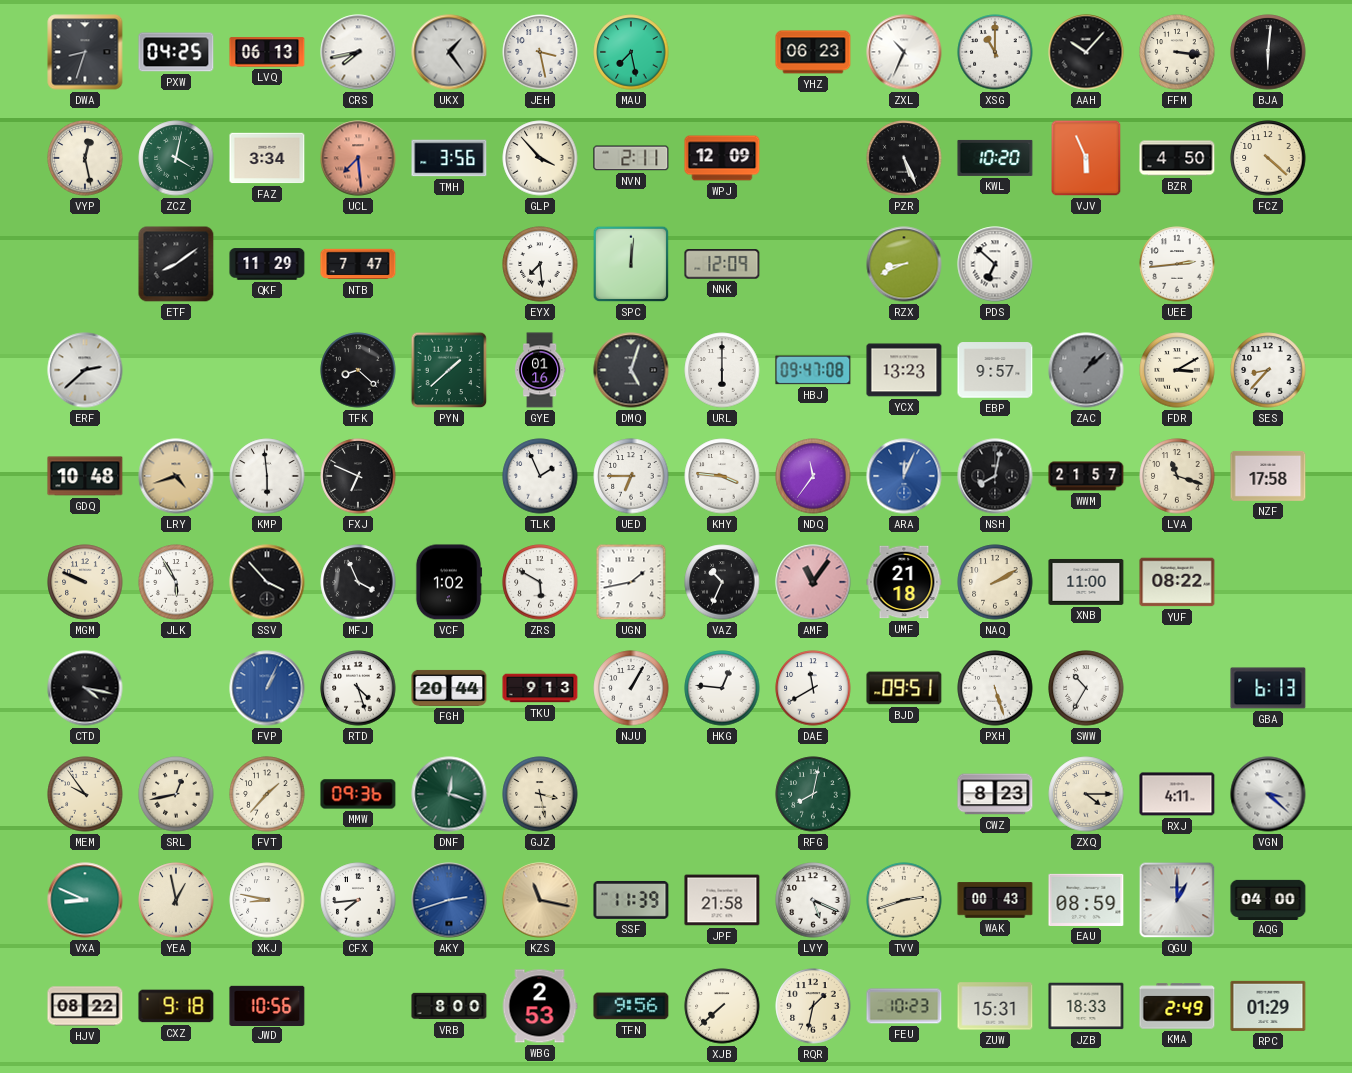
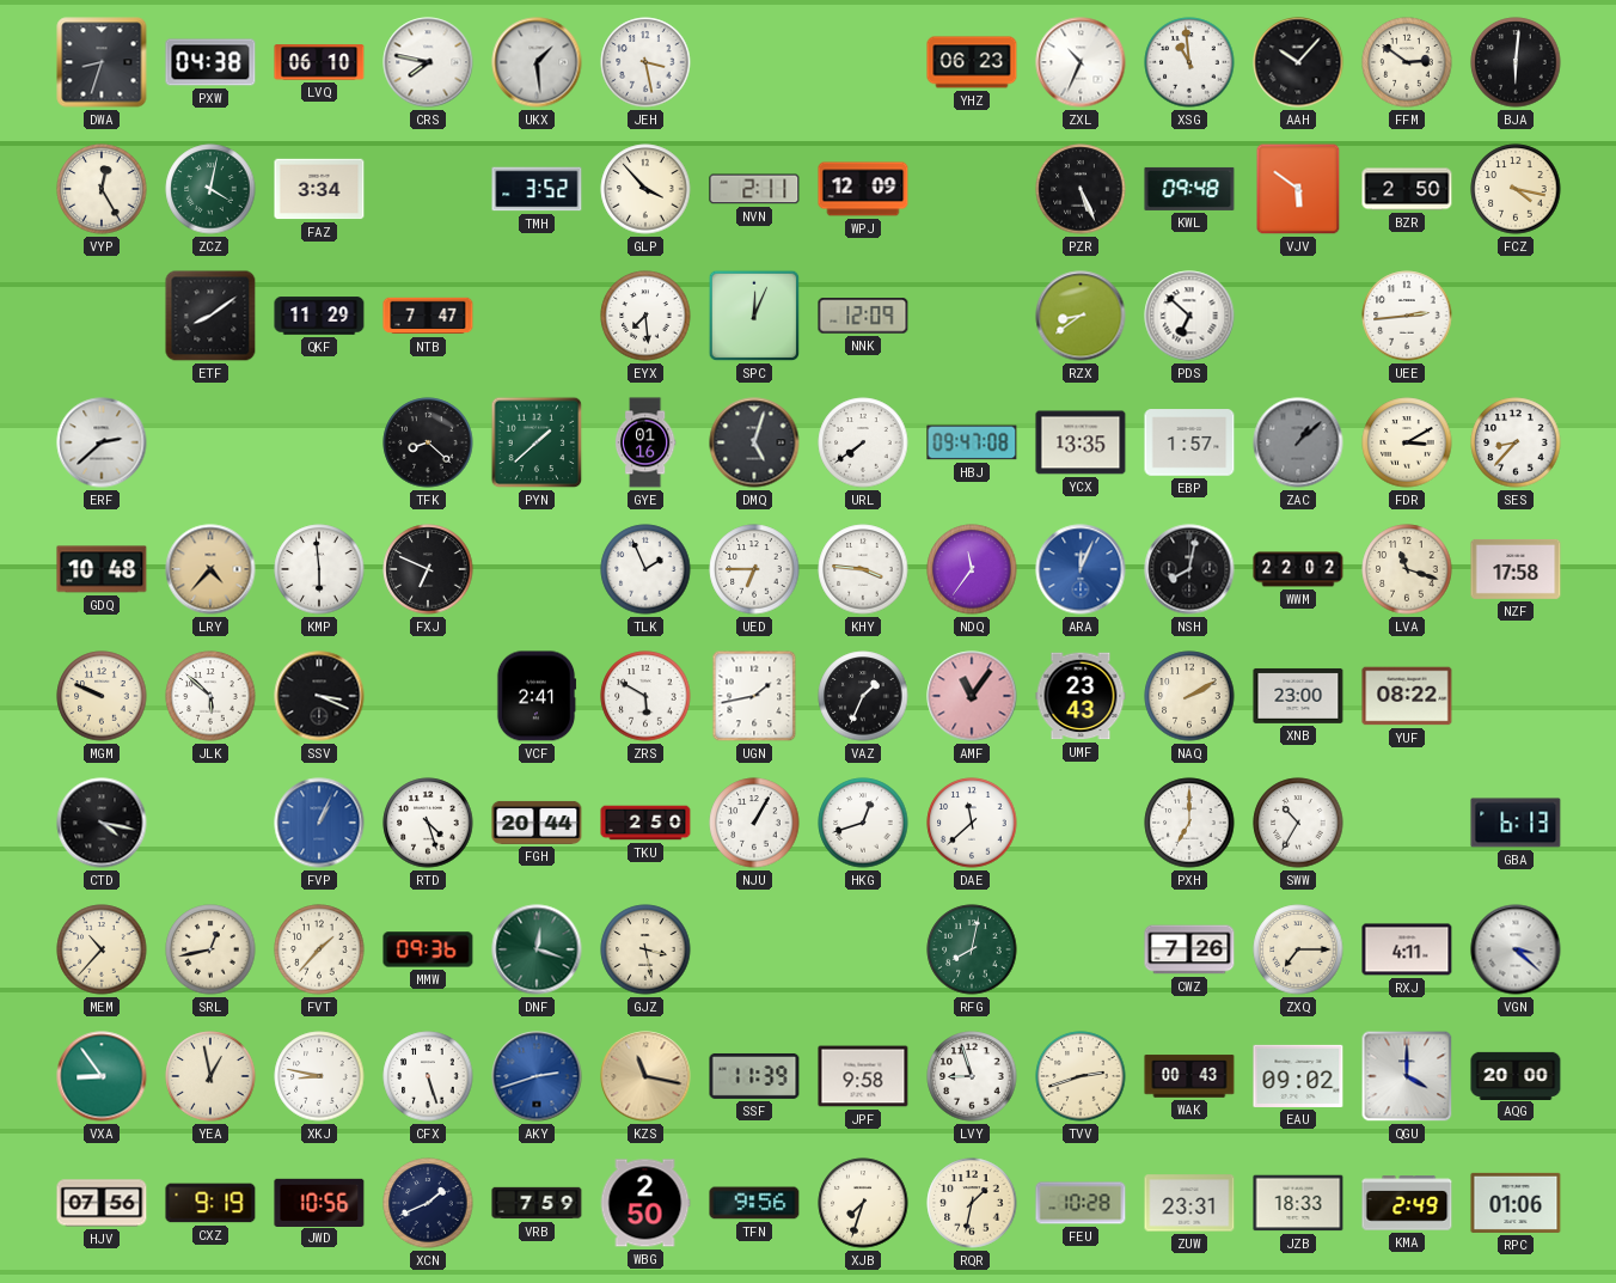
PXW: 04:25 -> 04:38
LVQ: 06:13 -> 06:10
CRS: 7:43 -> 7:47
UKX: 1:24 -> 1:29
MAU: 7:28 -> none
XSG: 11:00 -> 10:59
FFM: 3:16 -> 2:51
VYP: 12:28 -> 12:25
UCL: 7:29 -> none
TMH: 3:56 -> 3:52
KWL: 10:20 -> 09:48
VJV: 5:56 -> 5:51
BZR: 4:50 -> 2:50
FCZ: 4:22 -> 4:17
SPC: 12:01 -> 12:04
RZX: 8:41 -> 8:39
URL: 6:00 -> 7:39
YCX: 13:23 -> 13:35
EBP: 9:57 -> 1:57
LRY: 4:42 -> 4:37
WWM: 21:57 -> 22:02
JLK: 5:55 -> 5:52
SSV: 3:53 -> 3:19
MFJ: 3:56 -> none
VCF: 1:02 -> 2:41
VAZ: 10:34 -> 1:34
UMF: 21:18 -> 23:43
XNB: 11:00 -> 23:00
TKU: 9:13 -> 2:50
HKG: 12:46 -> 12:42
DAE: 11:40 -> 11:38
BJD: 09:51 -> none
PXH: 5:27 -> 7:00
MEM: 9:54 -> 10:37
CWZ: 8:23 -> 7:26
ZXQ: 4:15 -> 7:15
VXA: 8:49 -> 8:54
CFX: 7:44 -> 5:27
JPF: 21:58 -> 9:58
LVY: 5:19 -> 8:57
EAU: 08:59 -> 09:02
QGU: 1:00 -> 4:00
AQG: 04:00 -> 20:00
HJV: 08:22 -> 07:56
CXZ: 9:18 -> 9:19
XCN: none -> 1:41
VRB: 8:00 -> 7:59
WBG: 2:53 -> 2:50
XJB: 7:38 -> 7:33
FEU: 10:23 -> 10:28
ZUW: 15:31 -> 23:31
RPC: 01:29 -> 01:06
